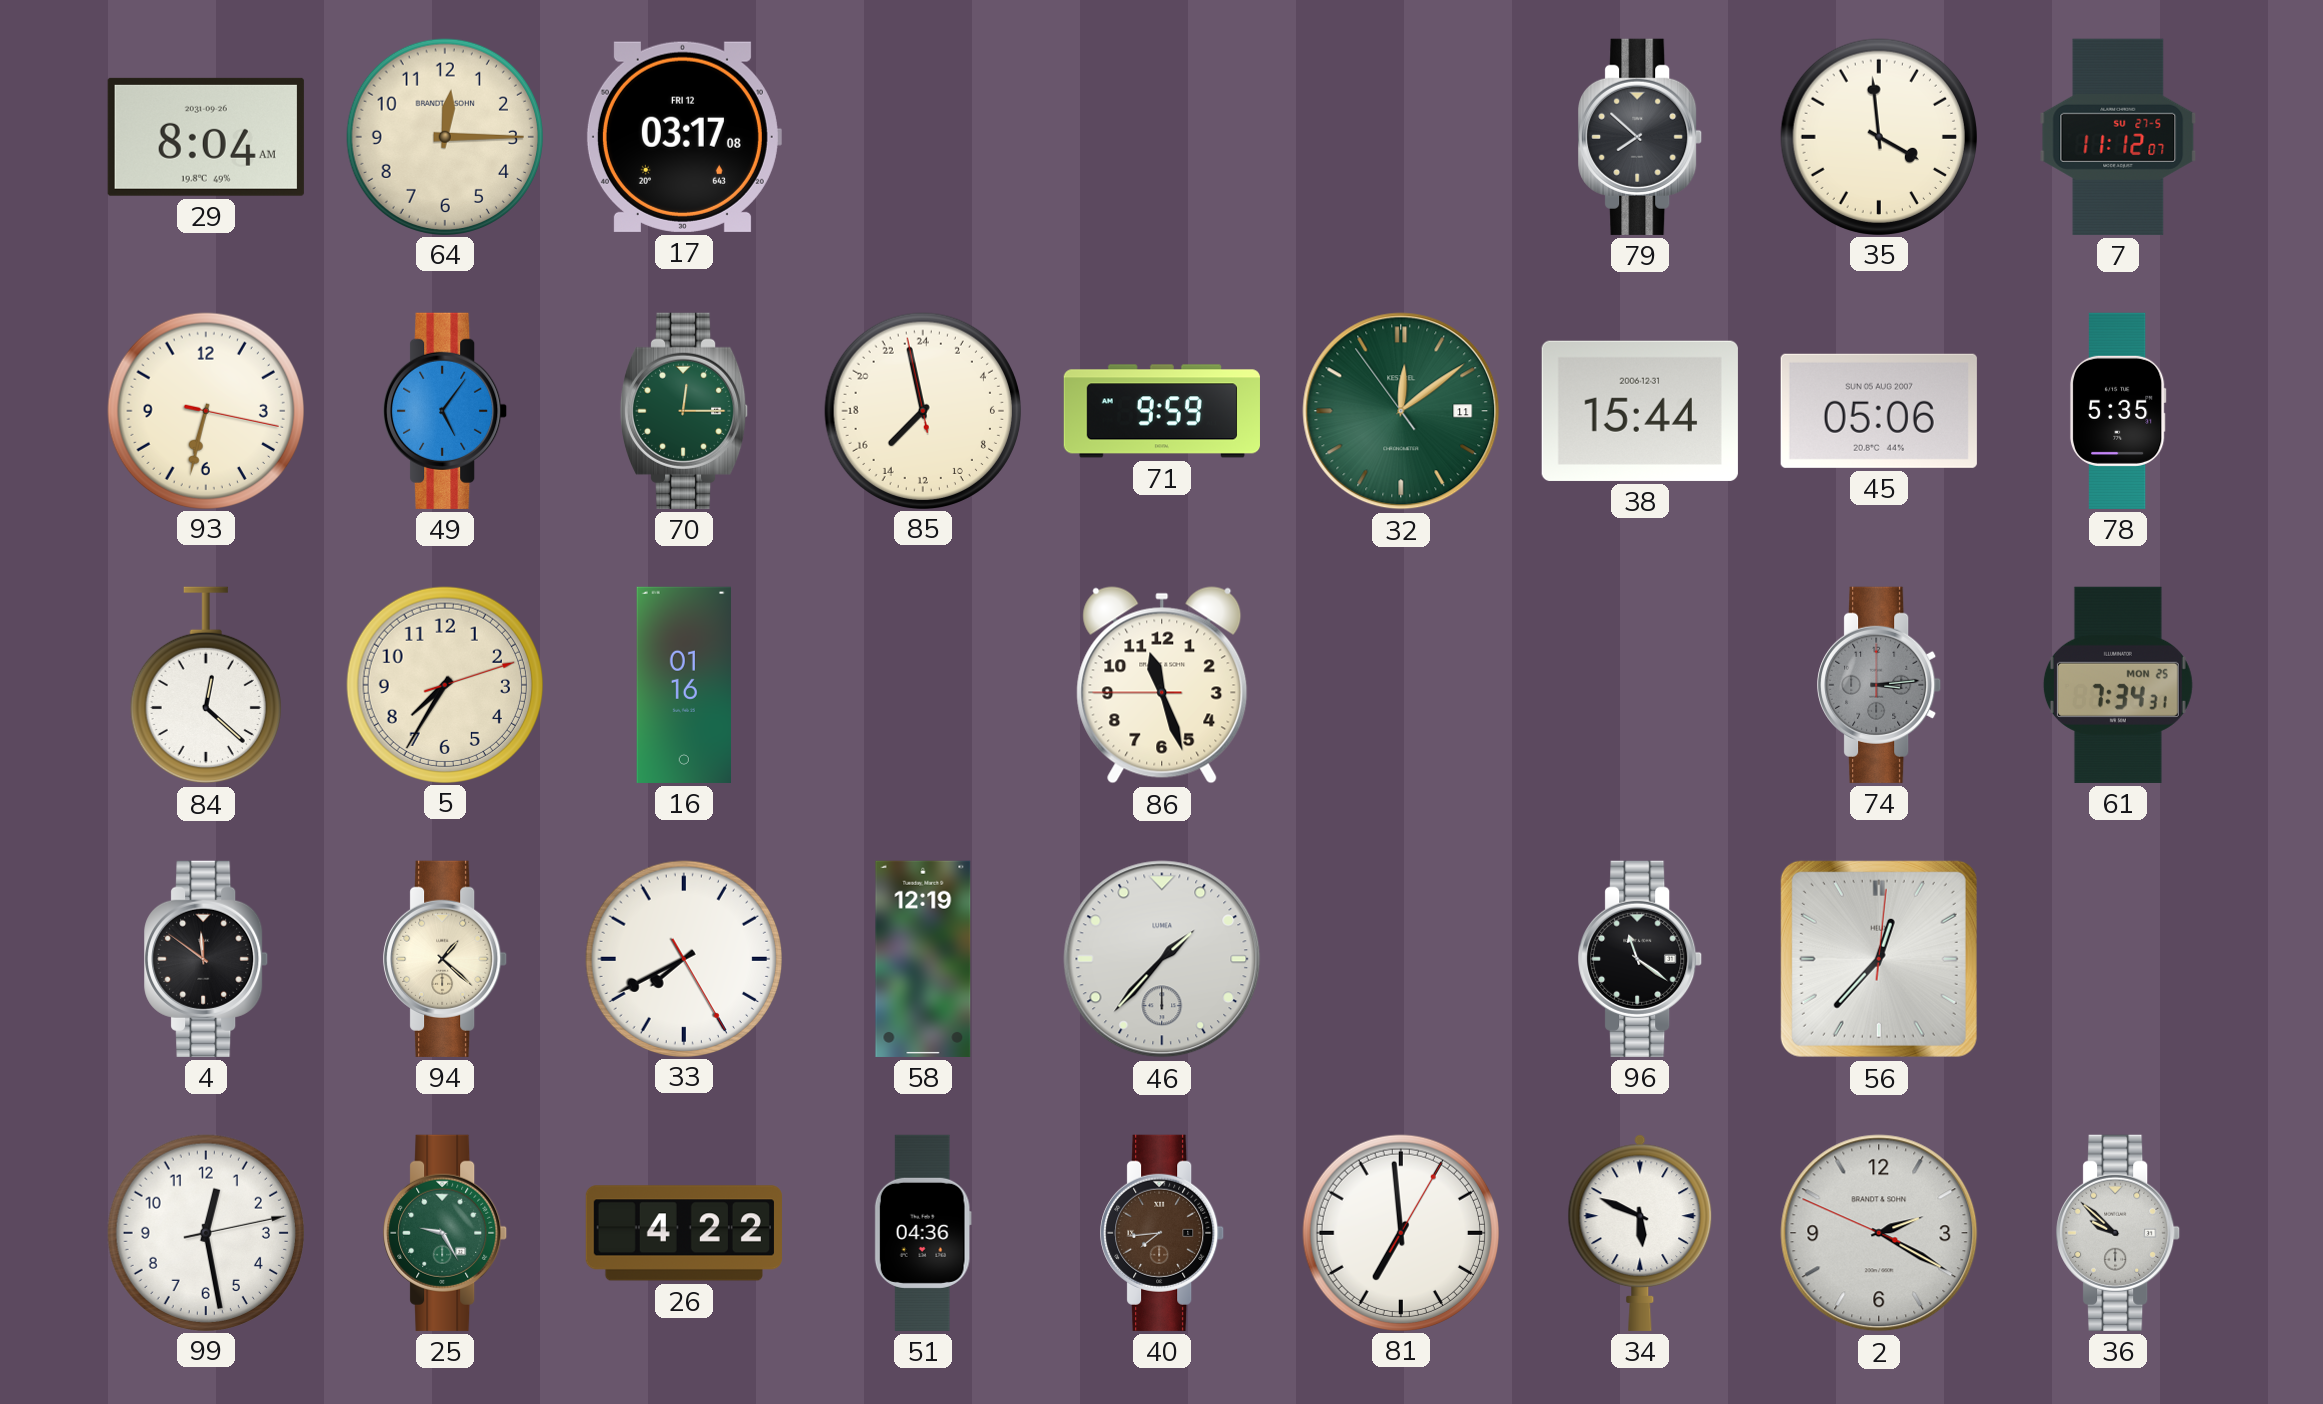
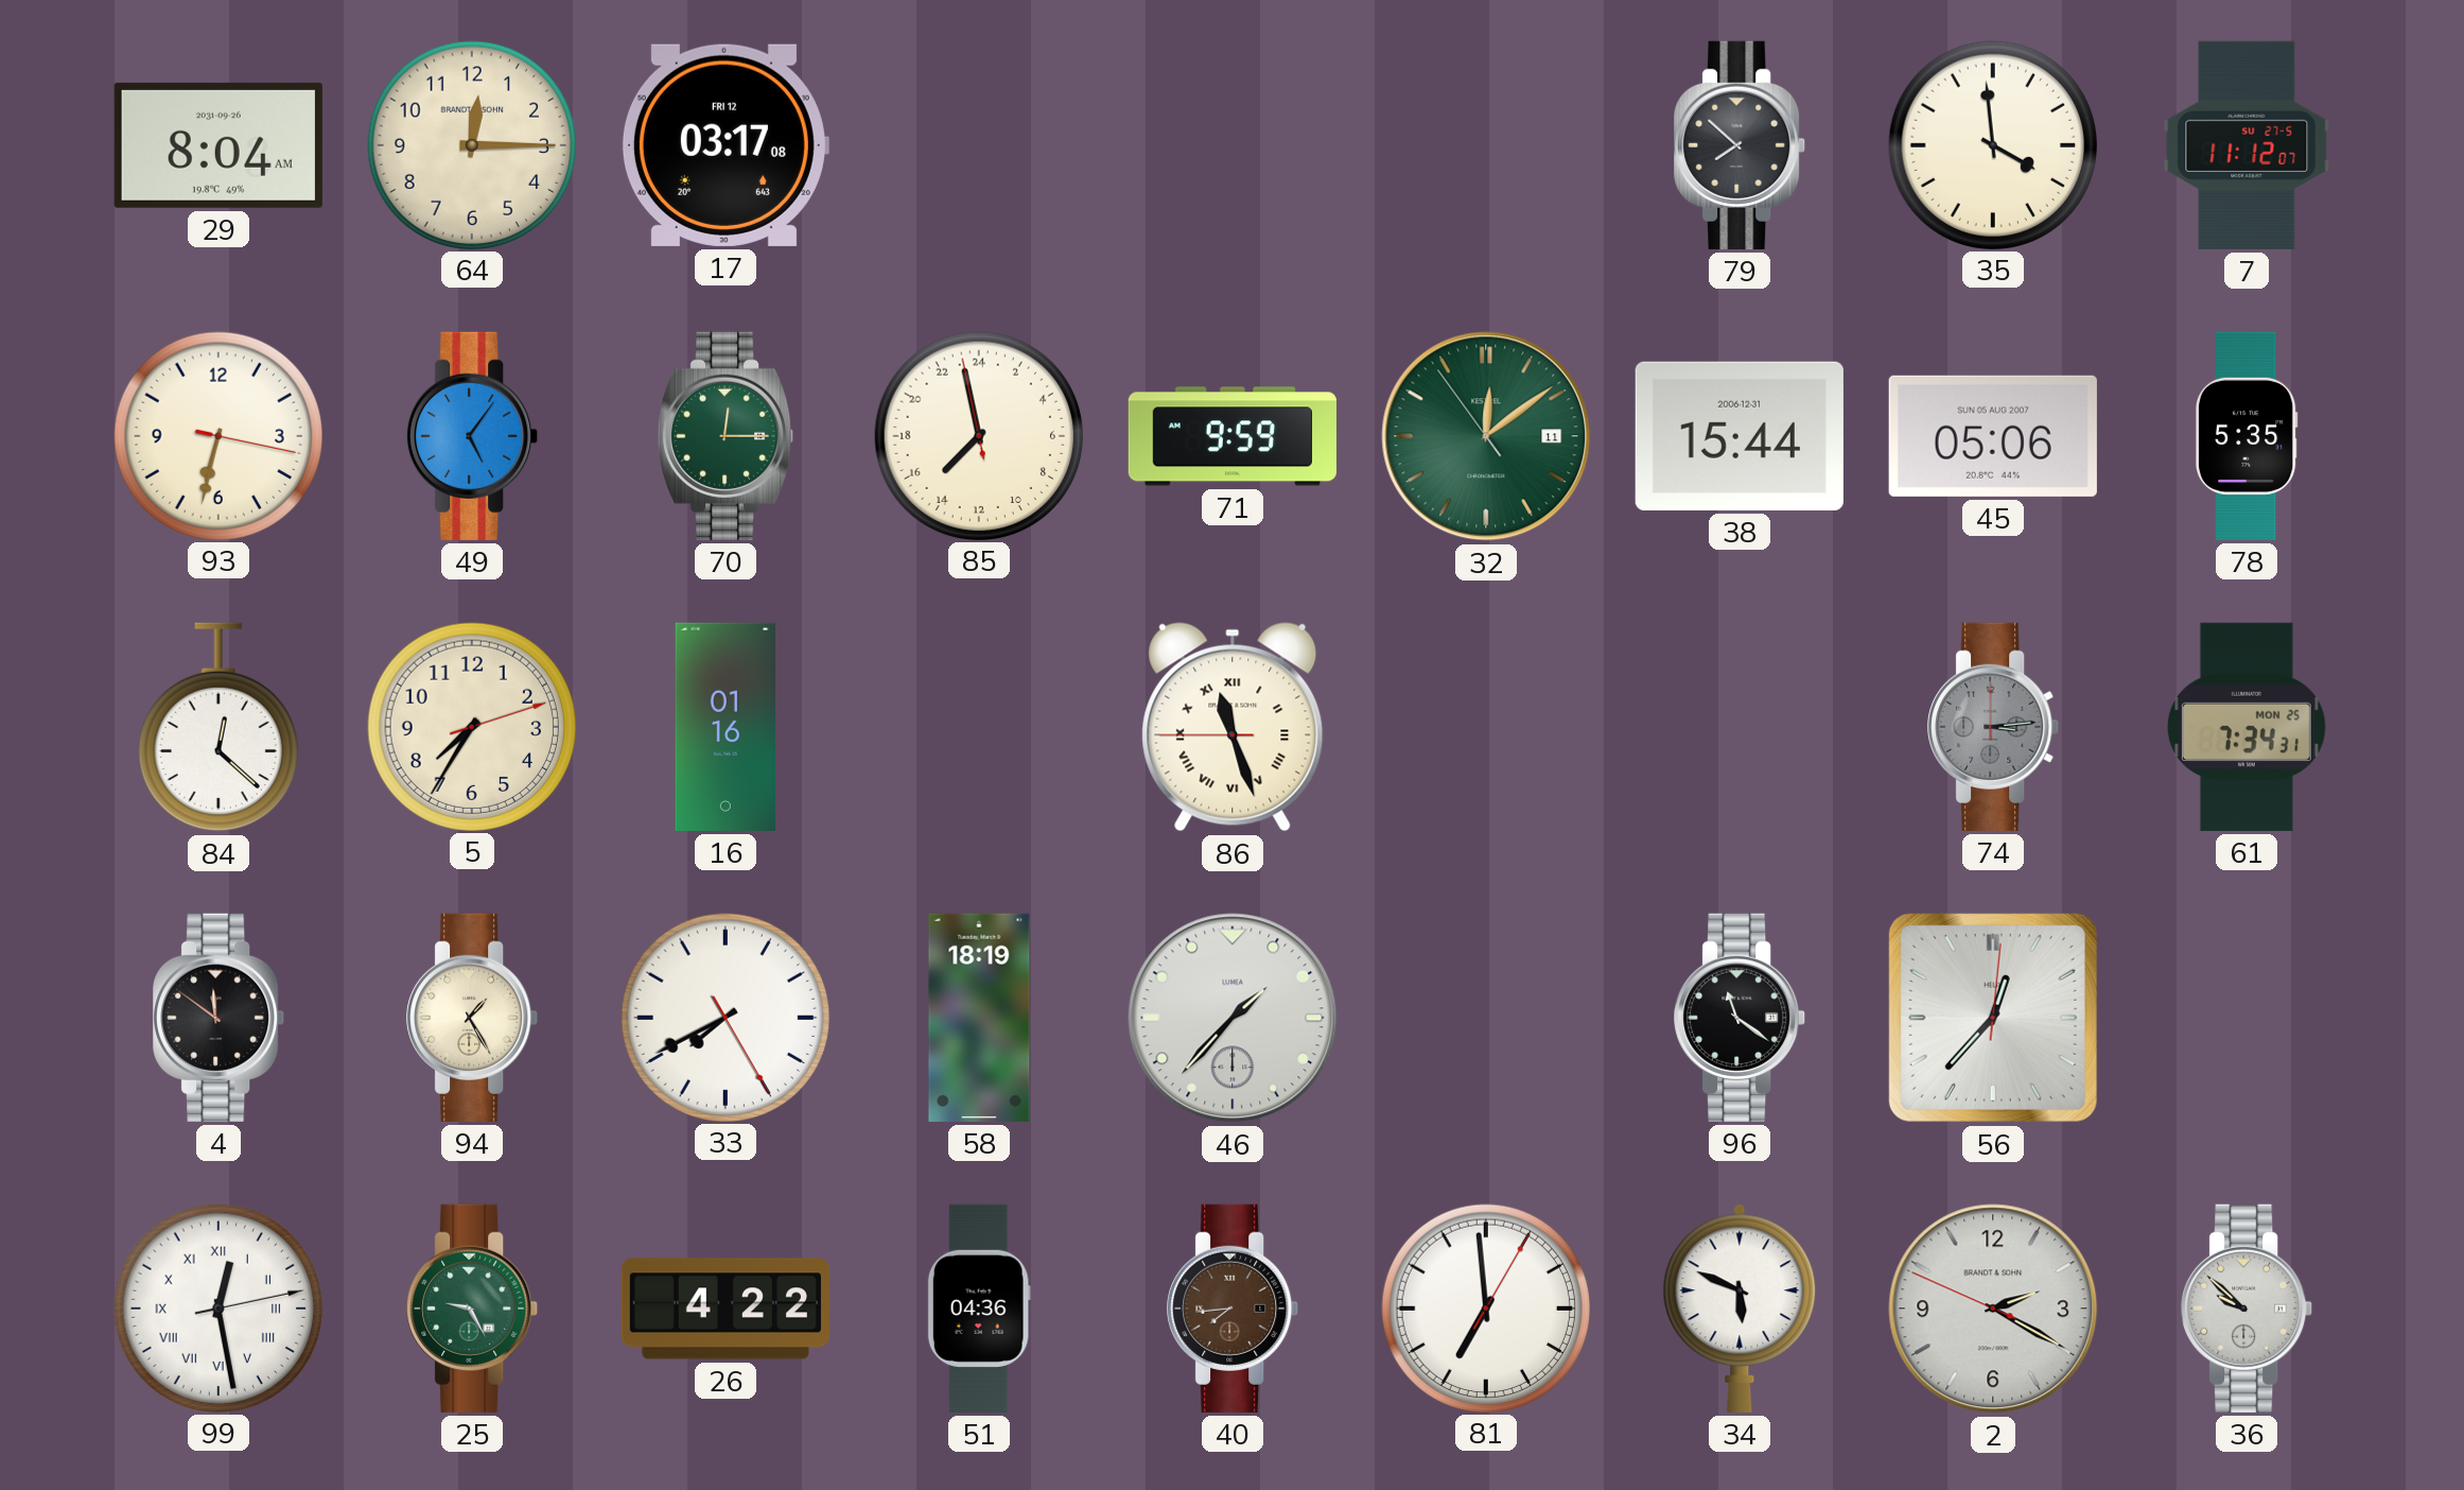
86 numerals: Arabic -> Roman
94: 1:22 -> 1:25
58: 12:19 -> 18:19
99 numerals: Arabic -> Roman
